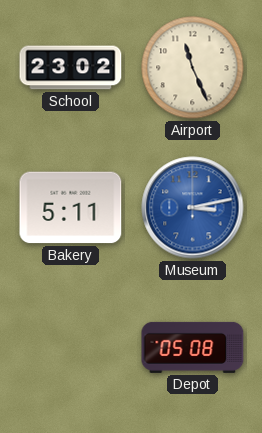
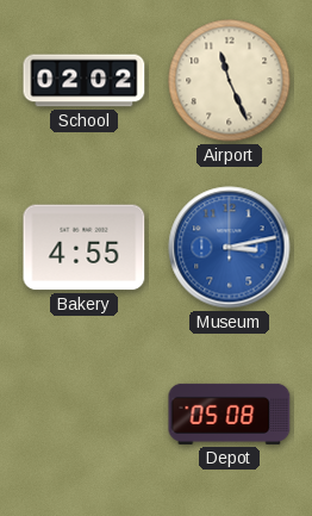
School: 23:02 -> 02:02
Bakery: 5:11 -> 4:55
